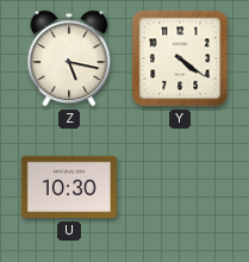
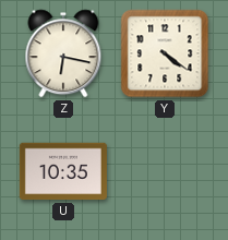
Z: 5:17 -> 6:17
U: 10:30 -> 10:35
